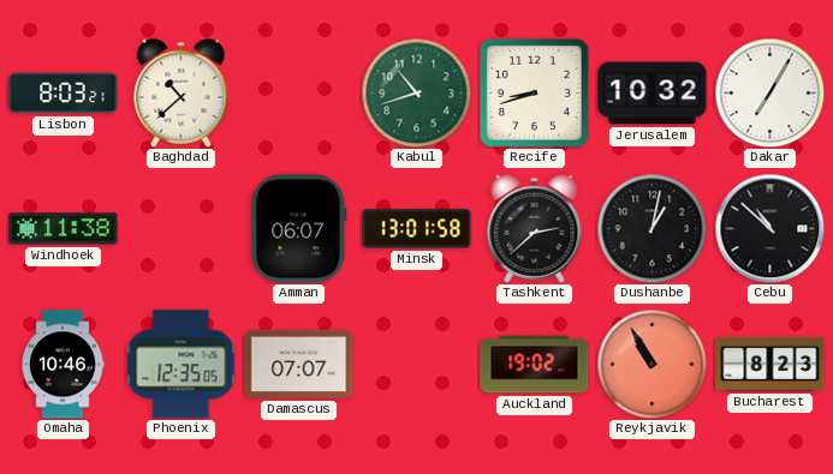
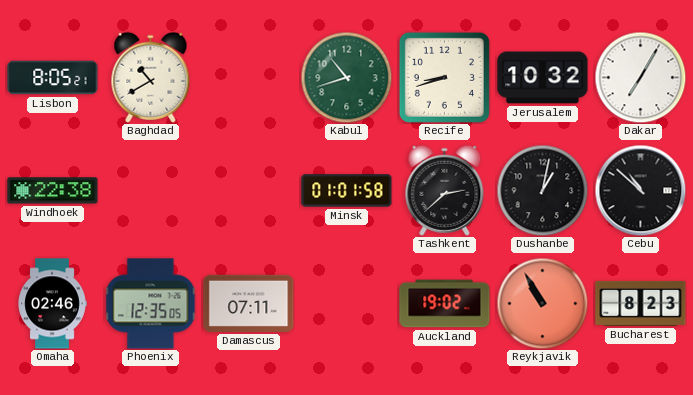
Lisbon: 8:03 -> 8:05
Baghdad: 10:38 -> 10:40
Windhoek: 11:38 -> 22:38
Amman: 06:07 -> none
Minsk: 13:01 -> 01:01
Omaha: 10:46 -> 02:46
Damascus: 07:07 -> 07:11
